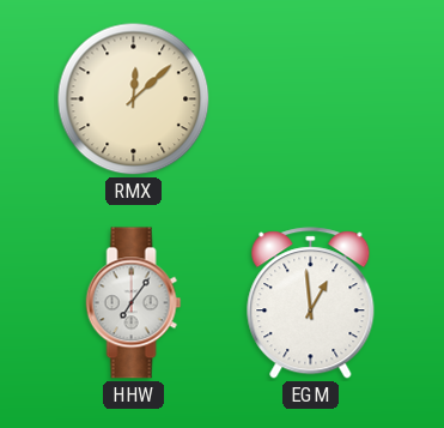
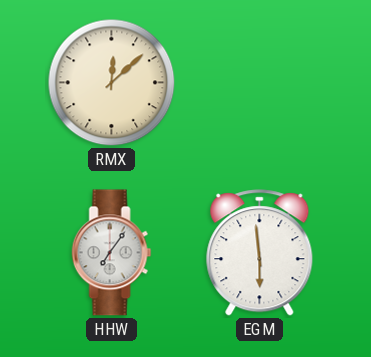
EGM: 12:59 -> 5:59
